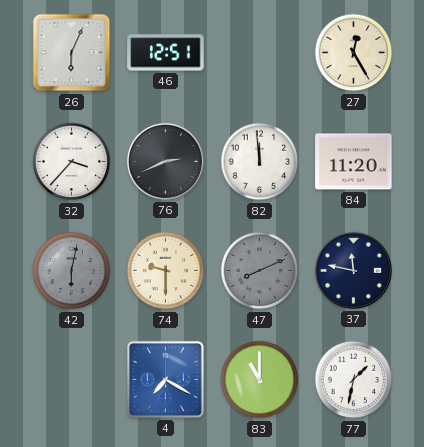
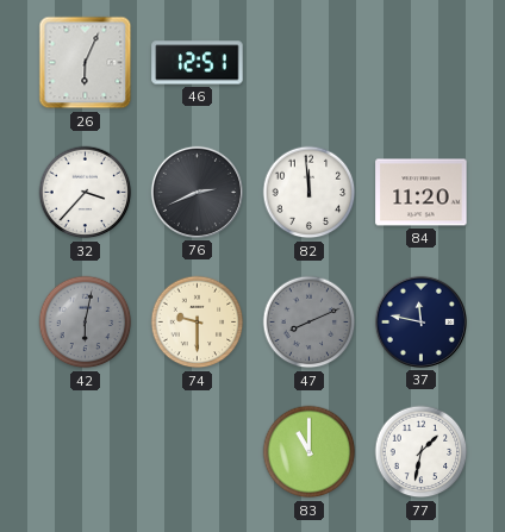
27: 12:25 -> none
4: 7:20 -> none
